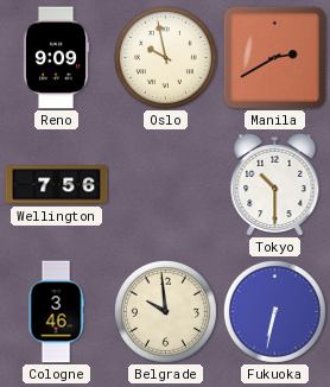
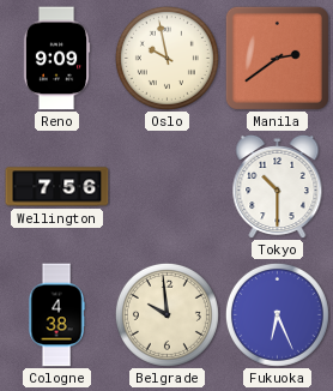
Manila: 2:40 -> 2:39
Cologne: 3:46 -> 4:38
Fukuoka: 6:32 -> 6:26
